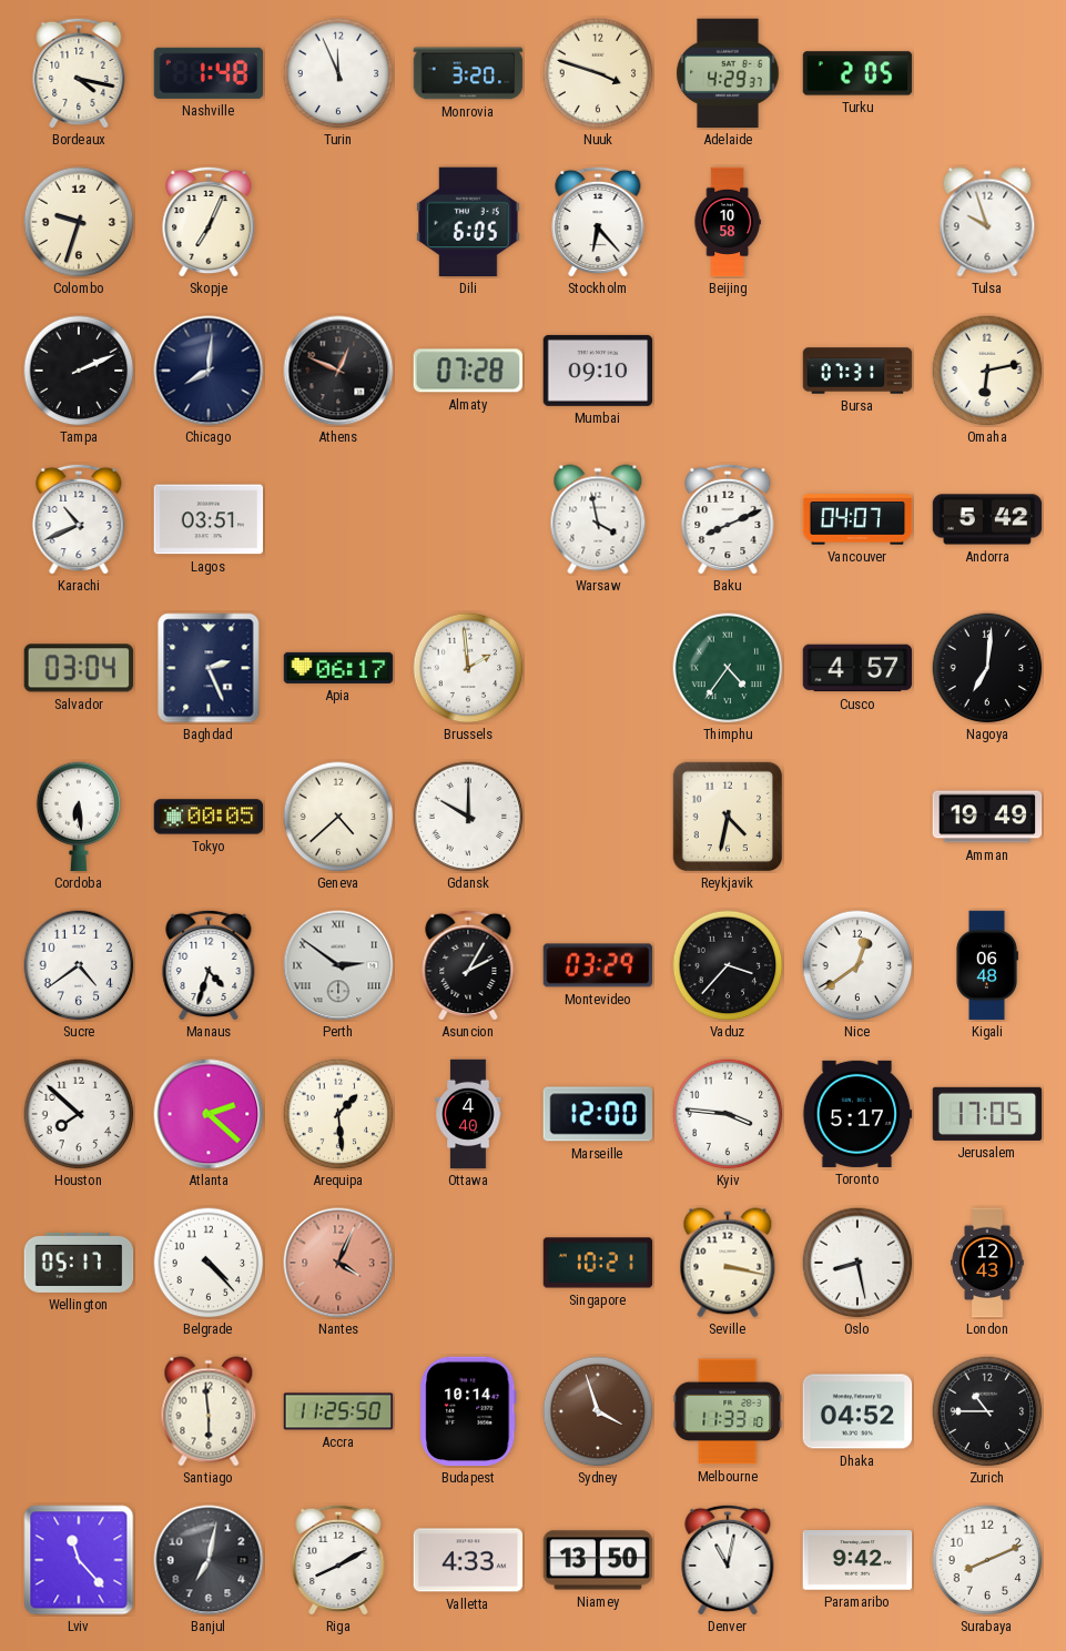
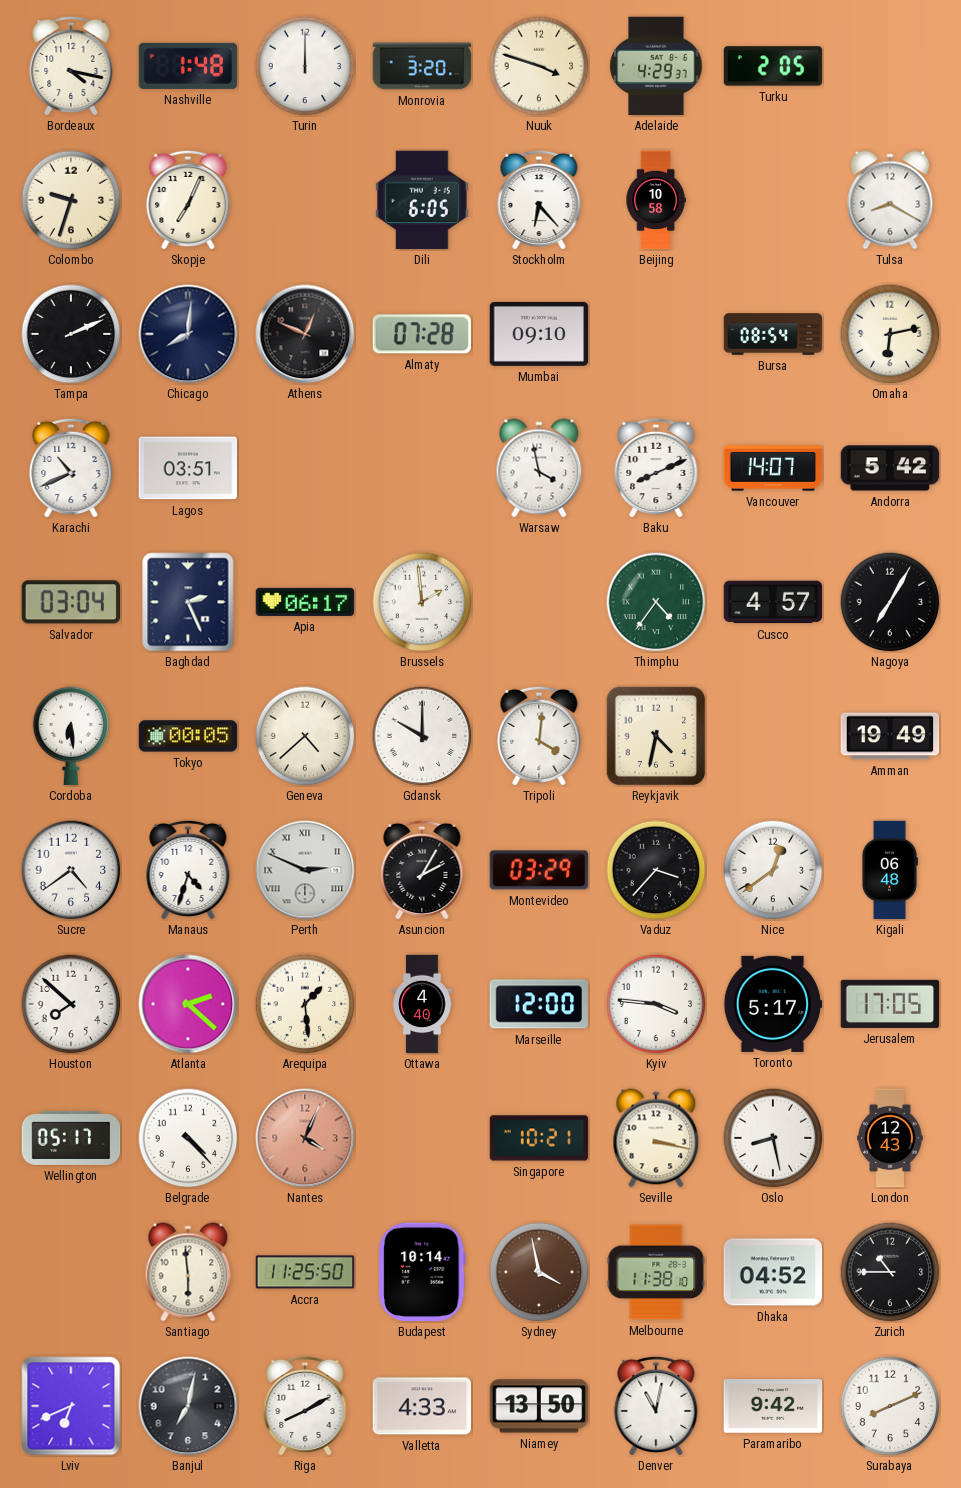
Turin: 11:56 -> 12:00
Tulsa: 9:57 -> 8:20
Bursa: 07:31 -> 08:54
Vancouver: 04:07 -> 14:07
Nagoya: 7:01 -> 7:05
Tripoli: none -> 4:01
Perth: 2:51 -> 2:49
Sydney: 3:57 -> 3:58
Melbourne: 11:33 -> 11:38
Lviv: 11:23 -> 6:41
